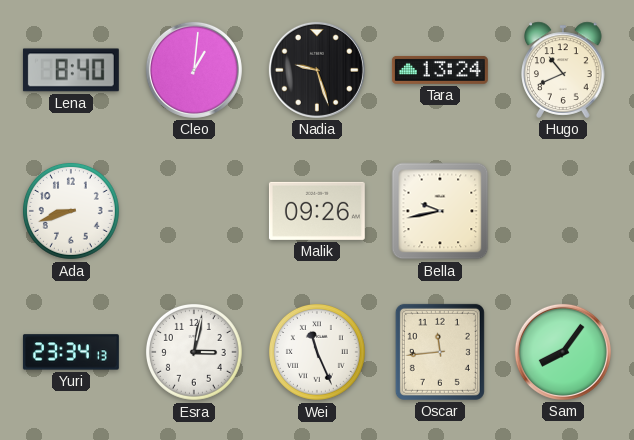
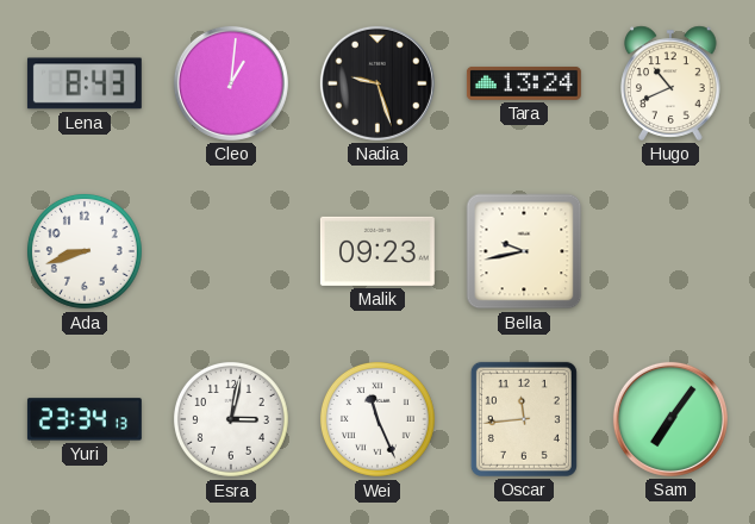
Lena: 8:40 -> 8:43
Malik: 09:26 -> 09:23
Sam: 8:06 -> 7:06
